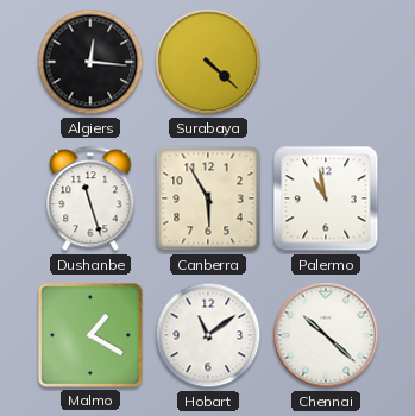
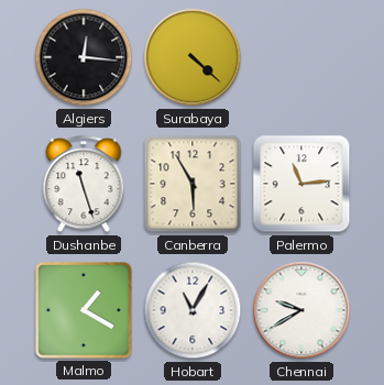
Palermo: 10:58 -> 11:14
Hobart: 11:09 -> 11:05
Chennai: 10:22 -> 9:40
